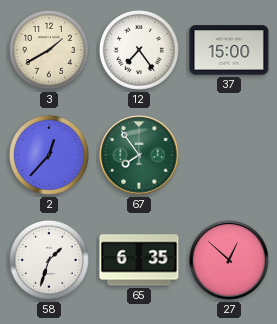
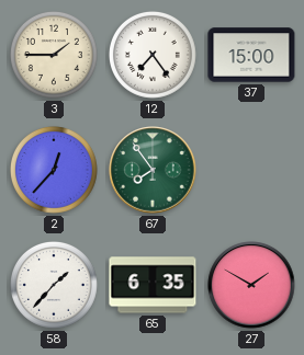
3: 1:40 -> 1:45
58: 1:33 -> 1:37
27: 12:52 -> 1:50
